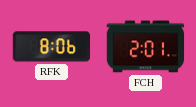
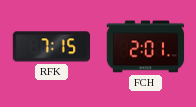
RFK: 8:06 -> 7:15
